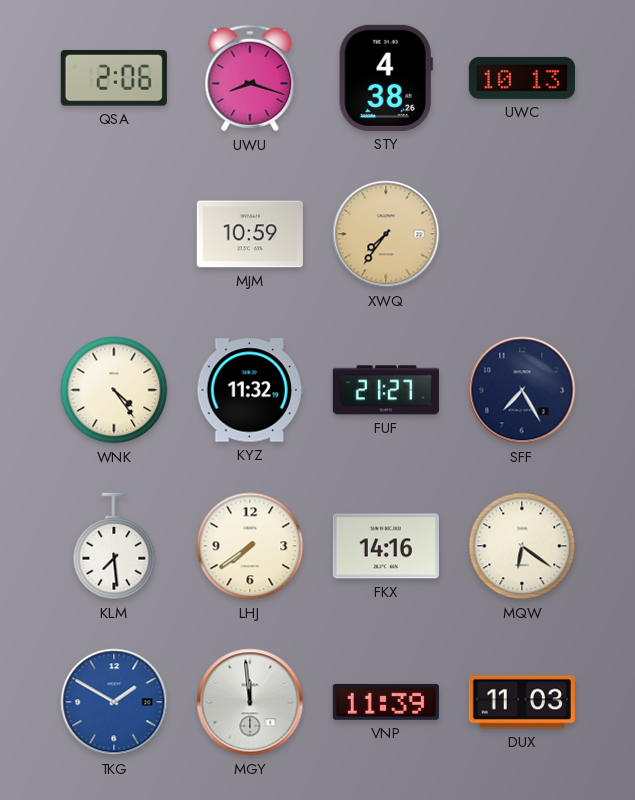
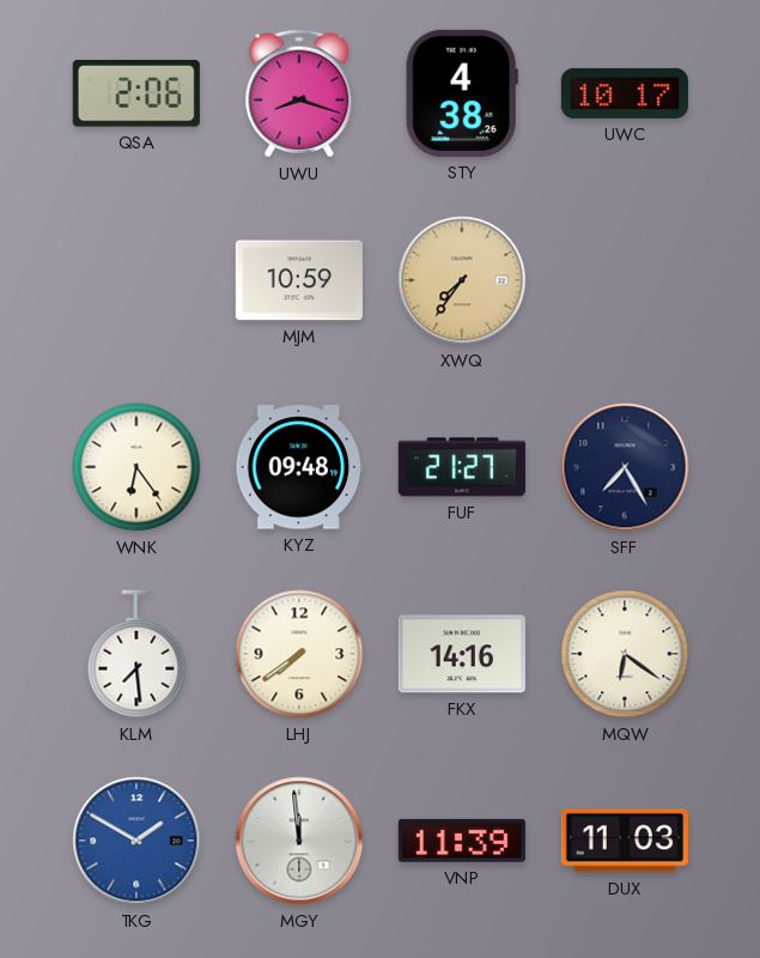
UWC: 10:13 -> 10:17
WNK: 4:24 -> 6:24
KYZ: 11:32 -> 09:48
